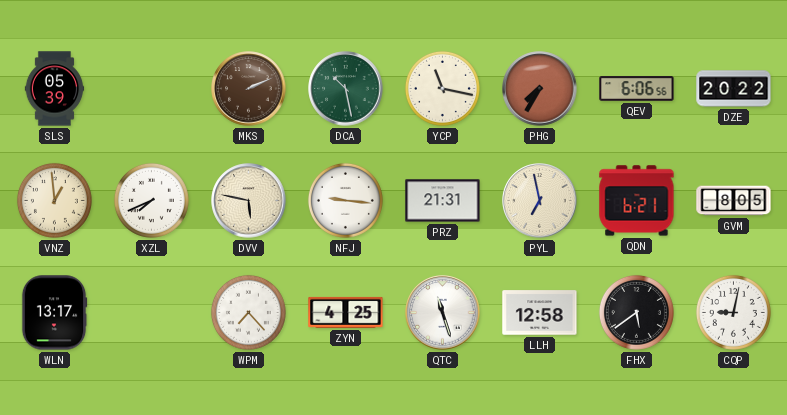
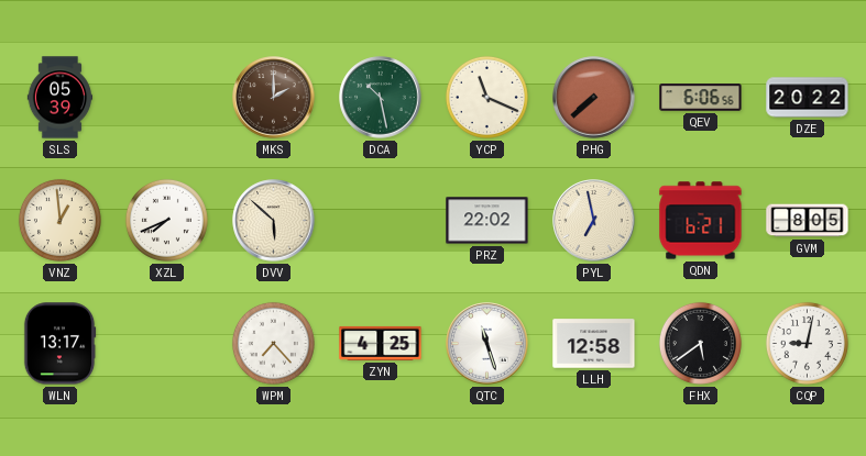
MKS: 2:11 -> 2:00
YCP: 11:17 -> 11:19
PHG: 7:35 -> 7:38
DVV: 5:47 -> 5:52
NFJ: 9:16 -> none
PRZ: 21:31 -> 22:02
